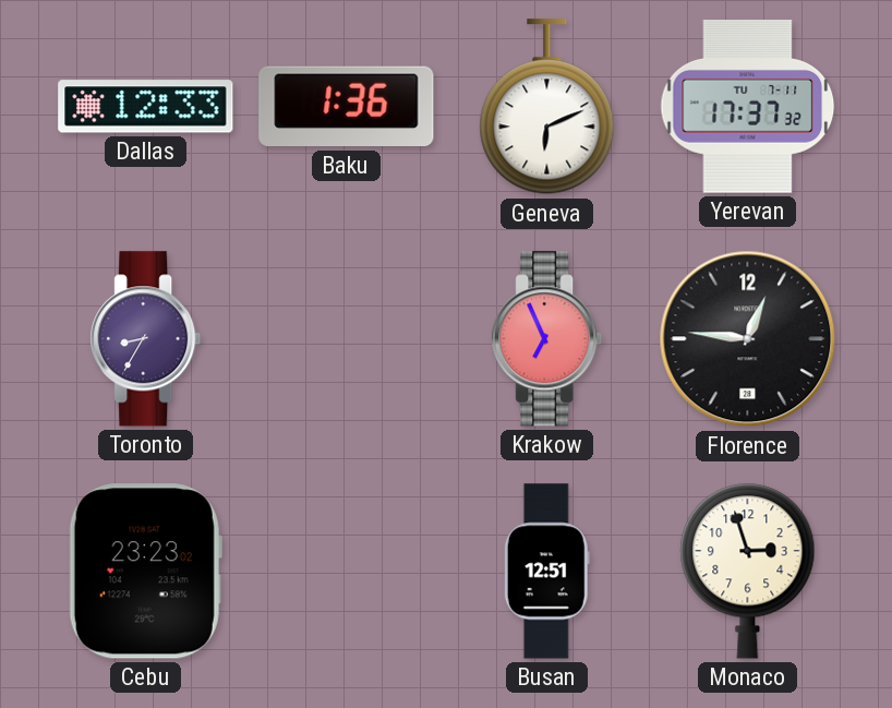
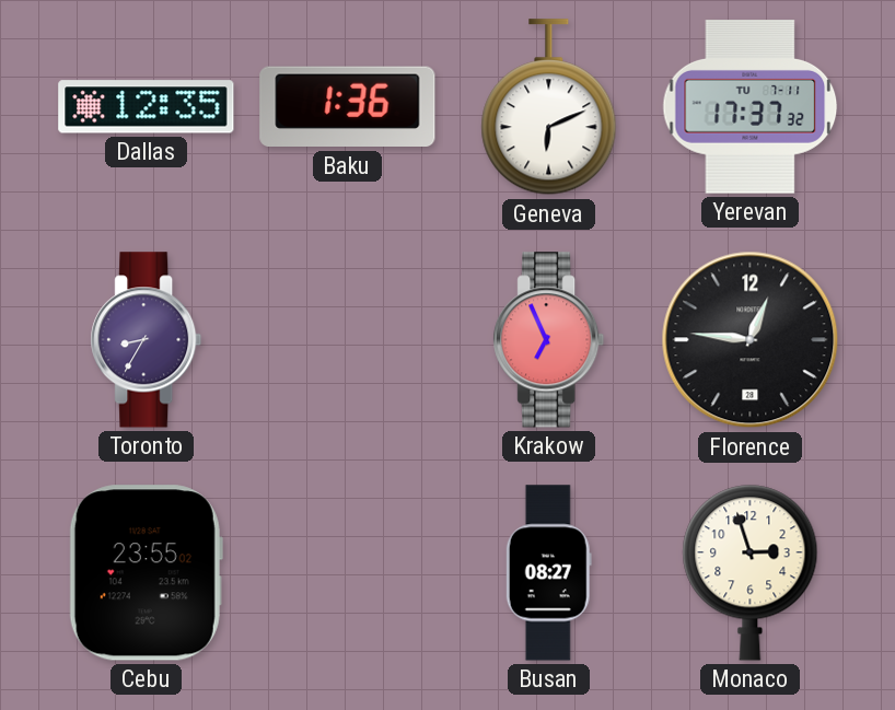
Dallas: 12:33 -> 12:35
Cebu: 23:23 -> 23:55
Busan: 12:51 -> 08:27
